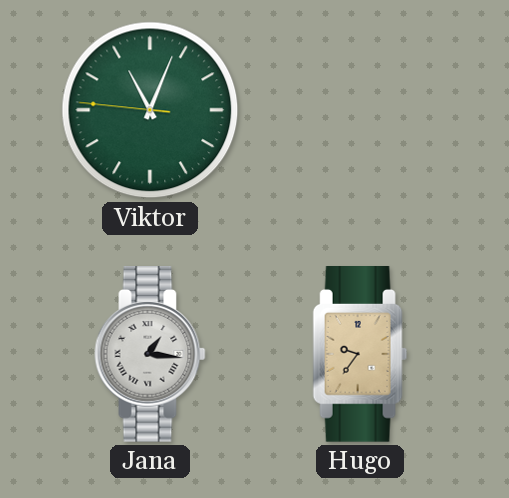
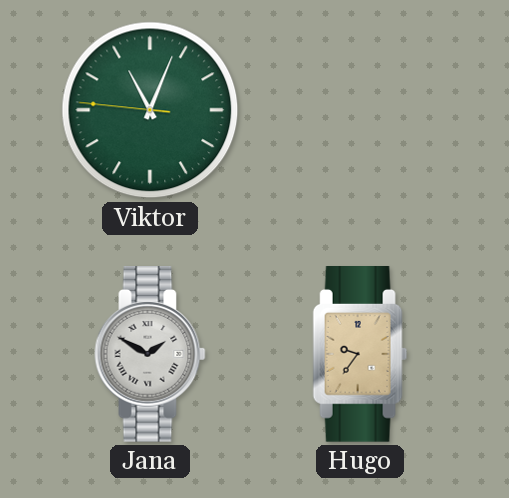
Jana: 1:16 -> 1:50
